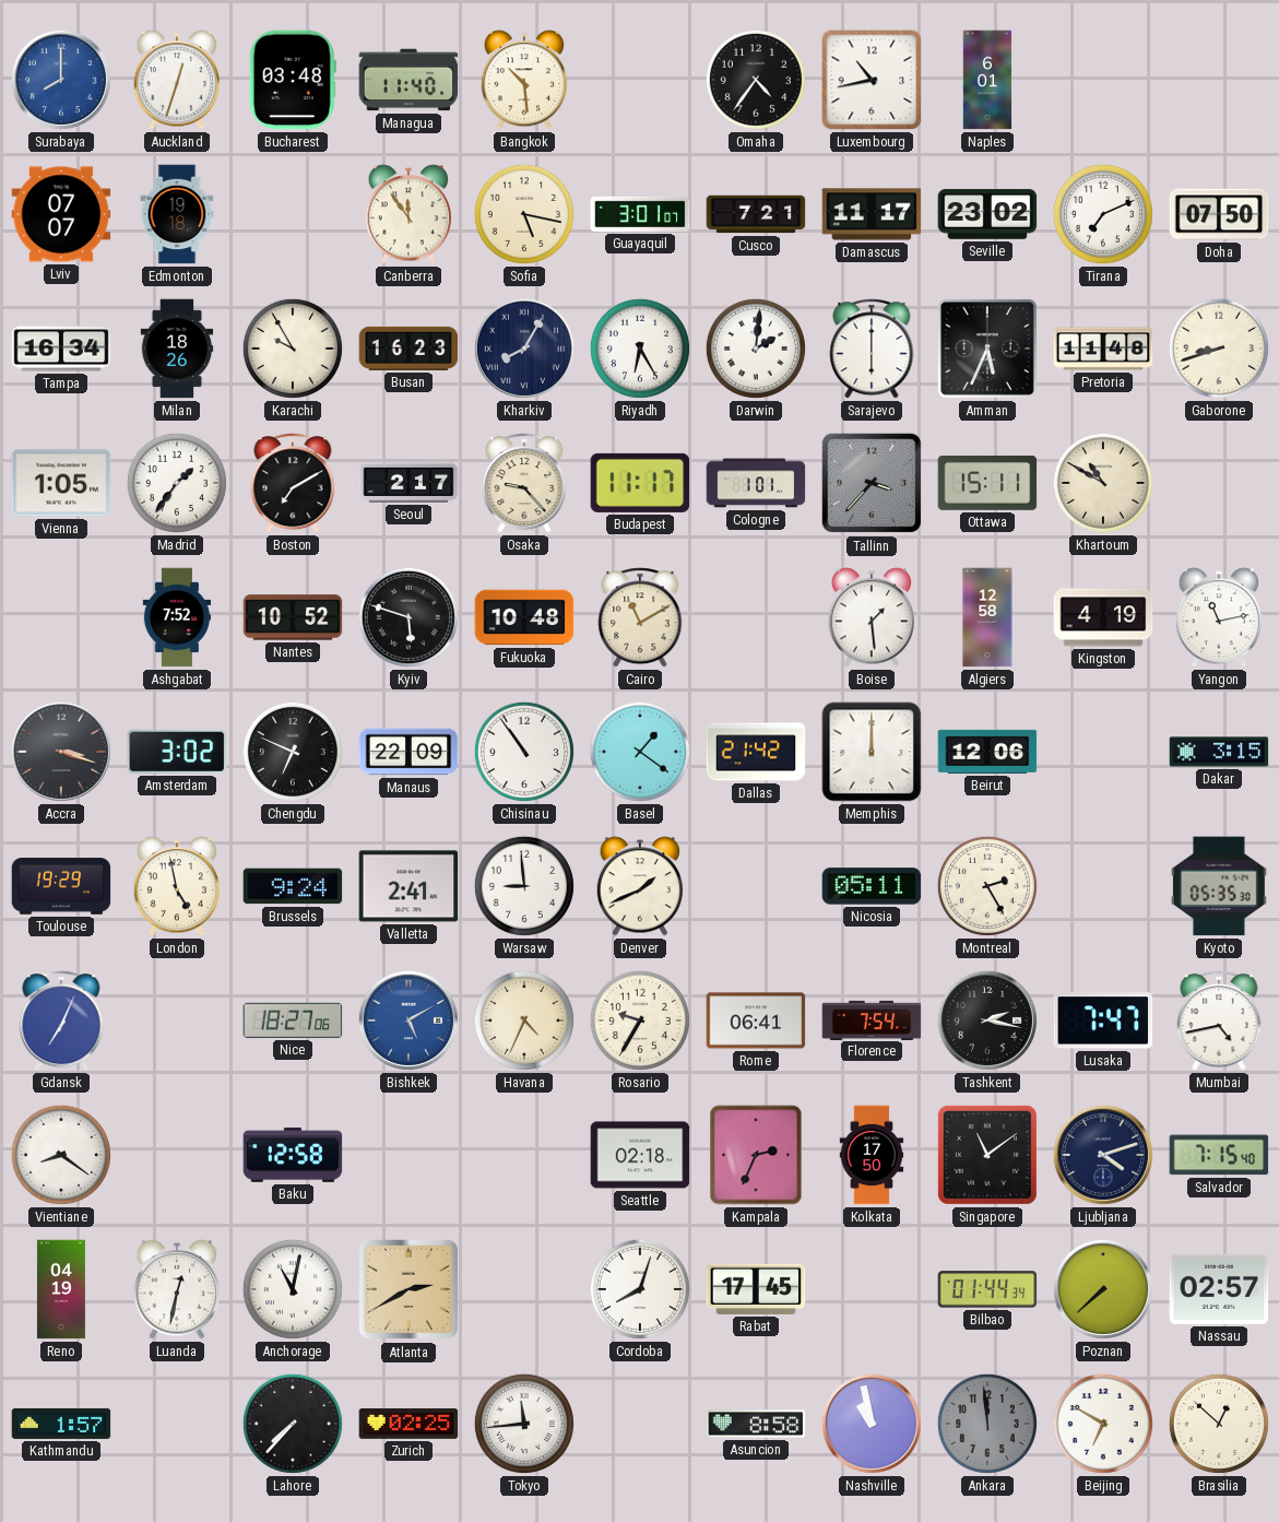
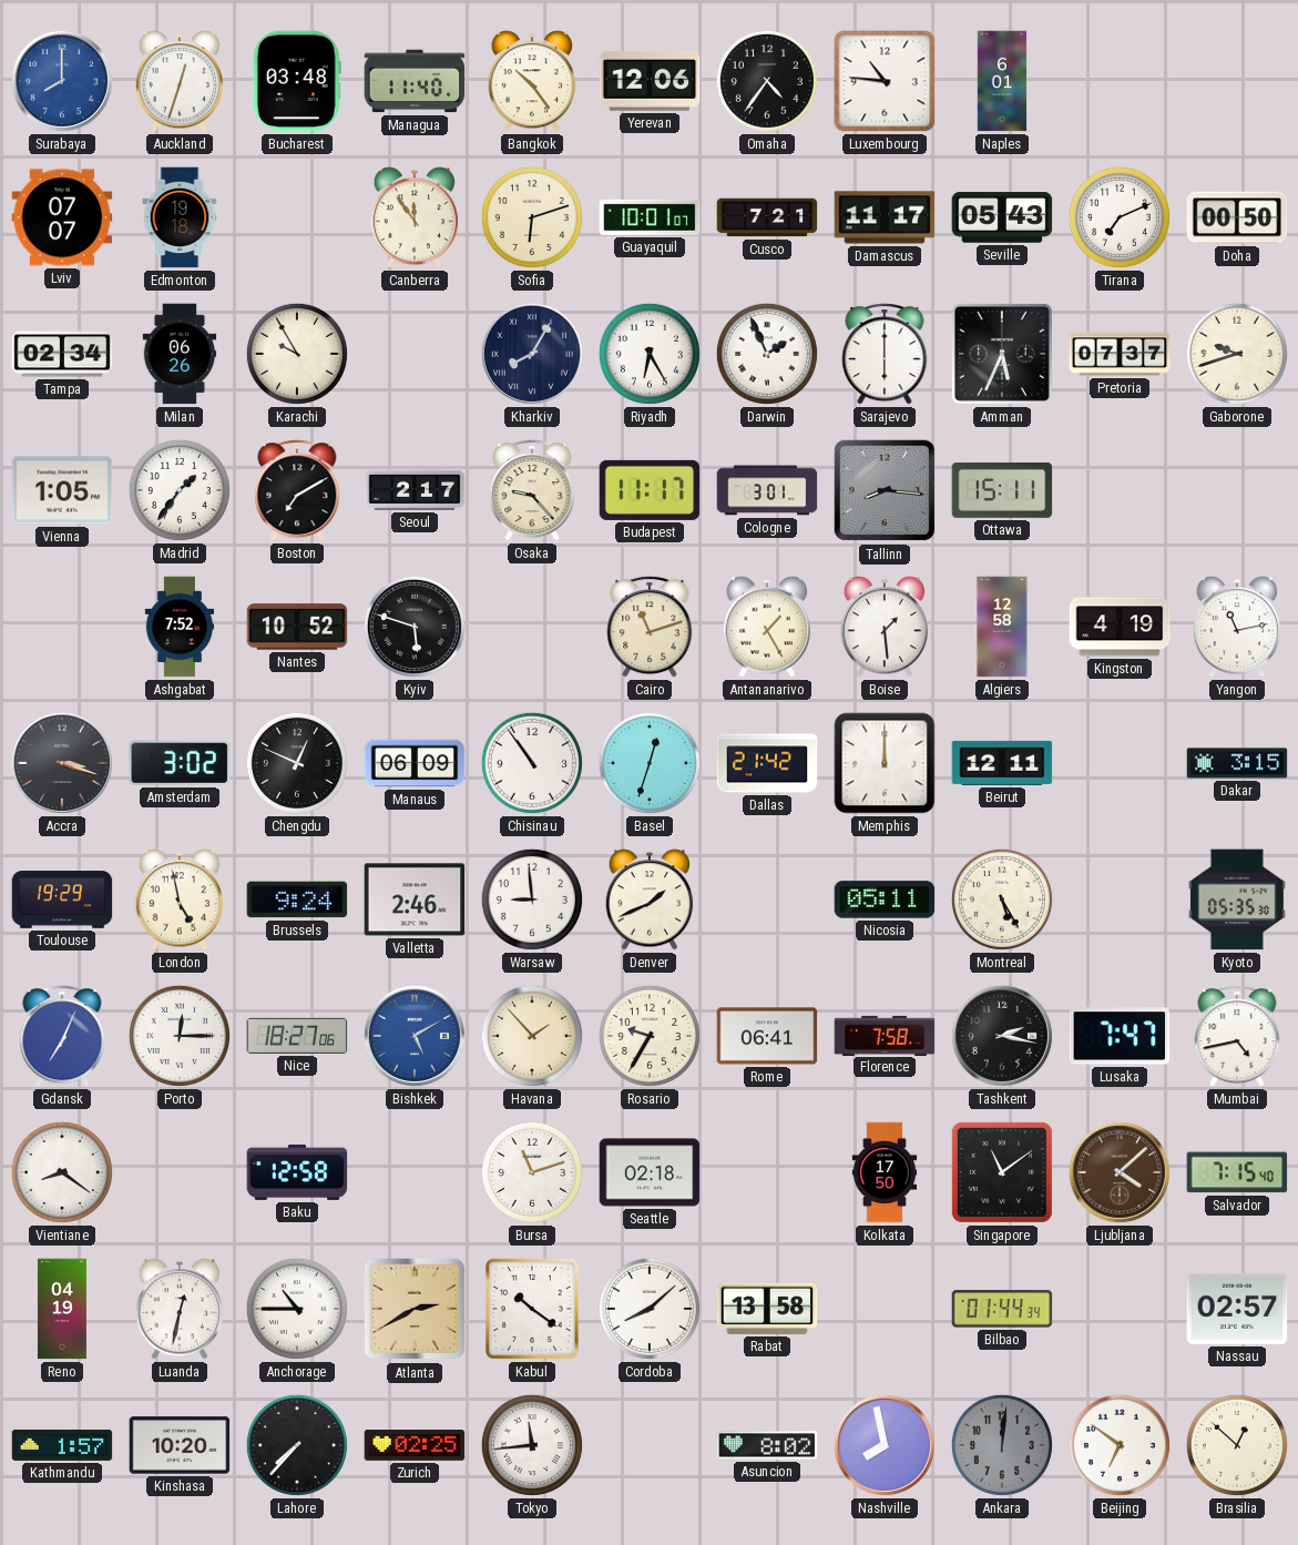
Bangkok: 10:29 -> 10:24
Yerevan: none -> 12:06
Luxembourg: 10:43 -> 10:46
Sofia: 5:17 -> 6:12
Guayaquil: 3:01 -> 10:01
Seville: 23:02 -> 05:43
Doha: 07:50 -> 00:50
Tampa: 16:34 -> 02:34
Milan: 18:26 -> 06:26
Busan: 16:23 -> none
Darwin: 2:01 -> 1:56
Pretoria: 11:48 -> 07:37
Gaborone: 8:42 -> 9:42
Cologne: 1:01 -> 3:01
Tallinn: 3:37 -> 8:16
Khartoum: 10:50 -> none
Fukuoka: 10:48 -> none
Cairo: 11:10 -> 11:12
Antananarivo: none -> 1:25
Chengdu: 6:49 -> 12:49
Manaus: 22:09 -> 06:09
Basel: 1:21 -> 12:33
Beirut: 12:06 -> 12:11
Valletta: 2:41 -> 2:46
Montreal: 2:25 -> 5:25
Porto: none -> 12:15
Havana: 4:34 -> 1:53
Florence: 7:54 -> 7:58
Bursa: none -> 11:12
Kampala: 2:34 -> none
Ljubljana: 4:12 -> 4:08
Ljubljana dial: navy -> brown
Anchorage: 11:02 -> 10:45
Kabul: none -> 10:21
Cordoba: 8:03 -> 8:08
Rabat: 17:45 -> 13:58
Poznan: 7:38 -> none
Kinshasa: none -> 10:20
Asuncion: 8:58 -> 8:02
Nashville: 10:58 -> 7:58
Ankara: 11:59 -> 12:01
Beijing: 6:50 -> 6:51
